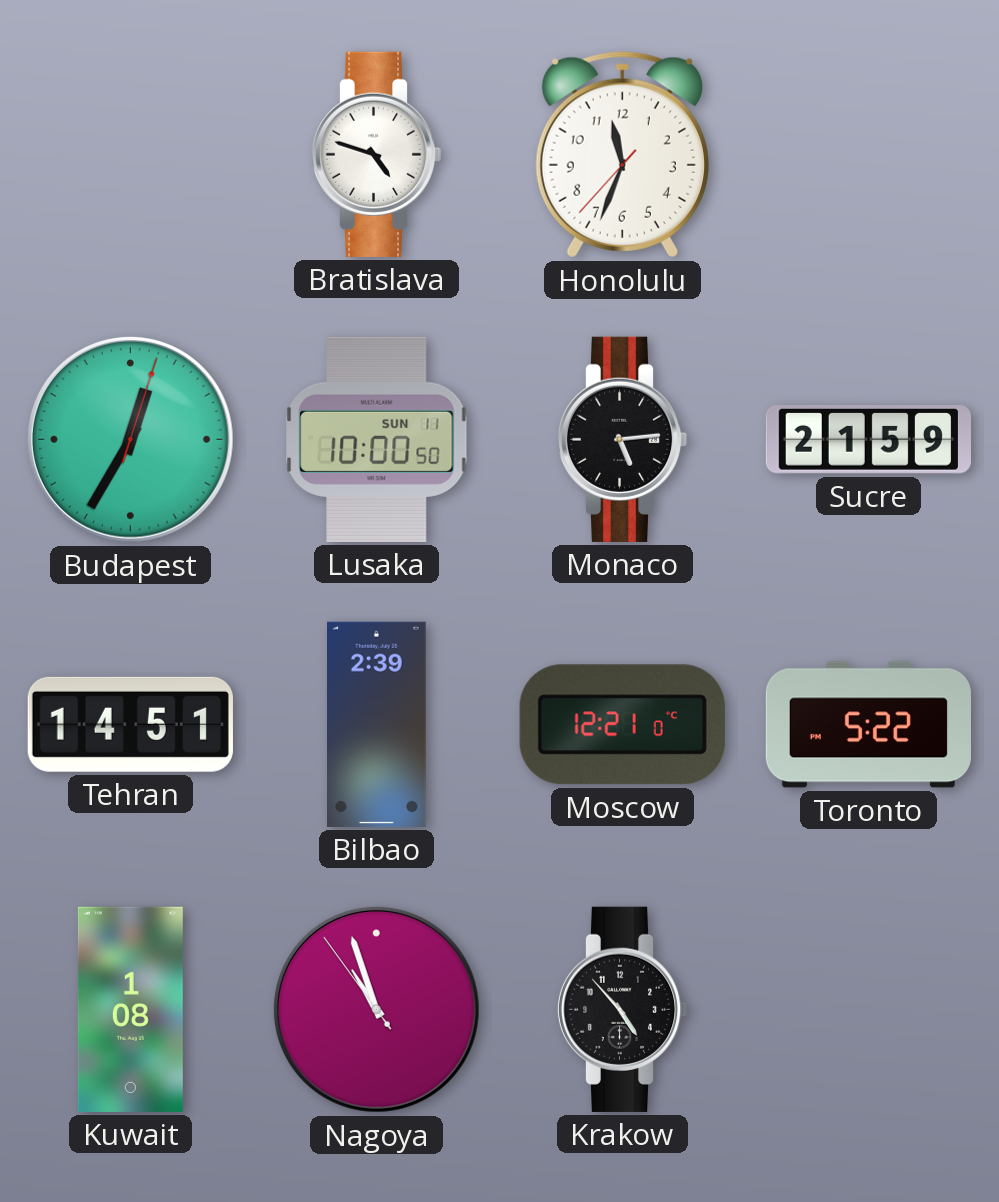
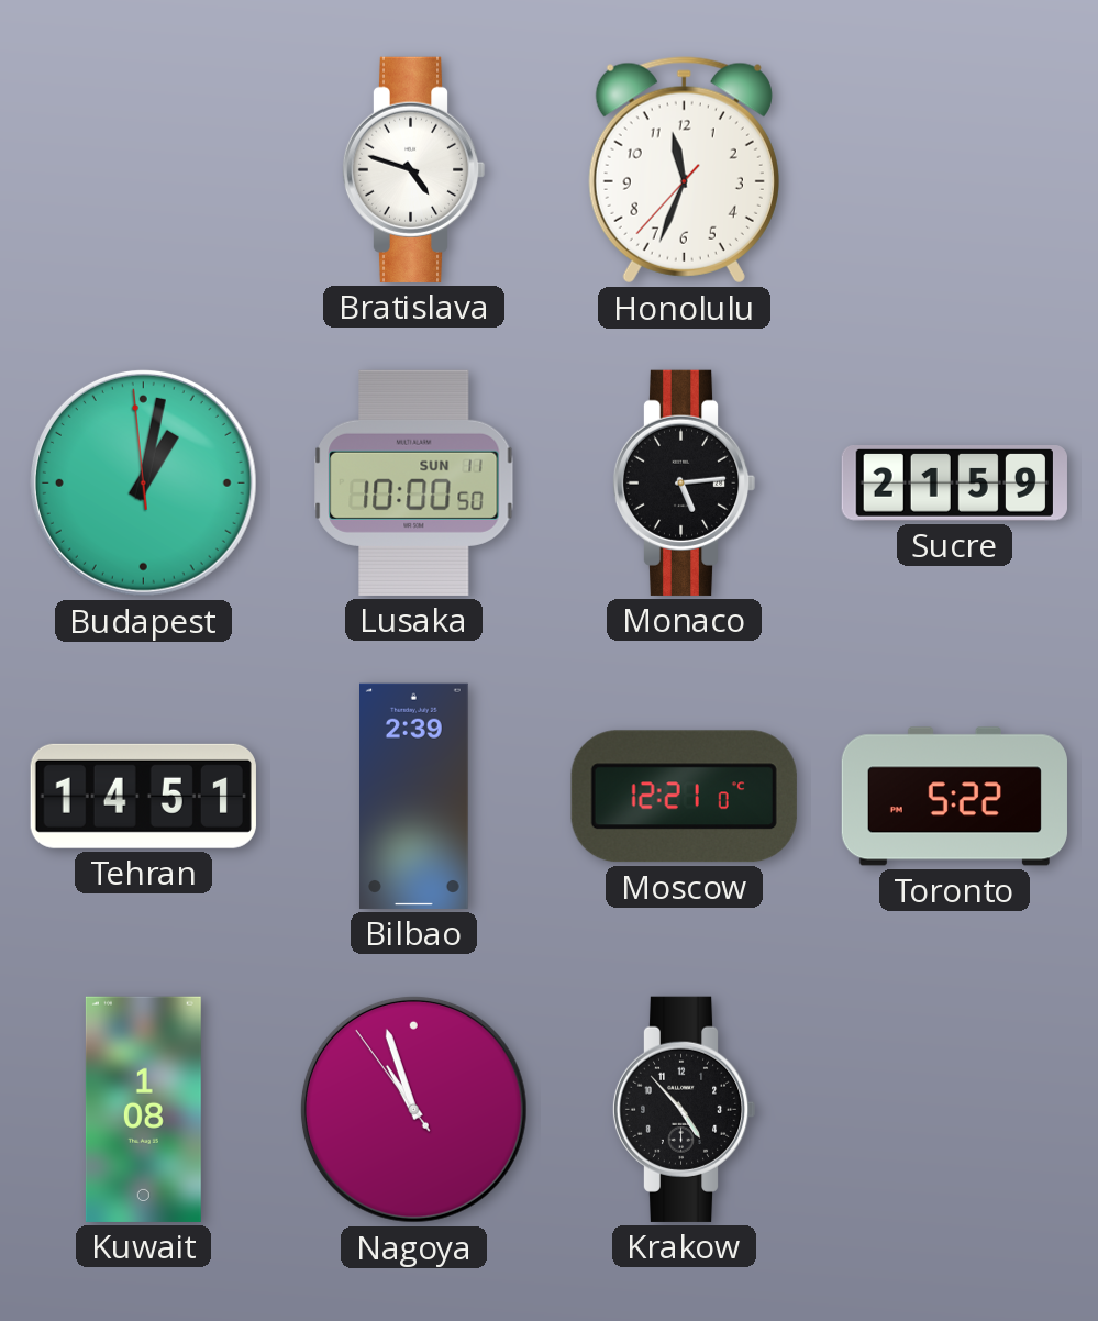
Budapest: 12:35 -> 1:01
